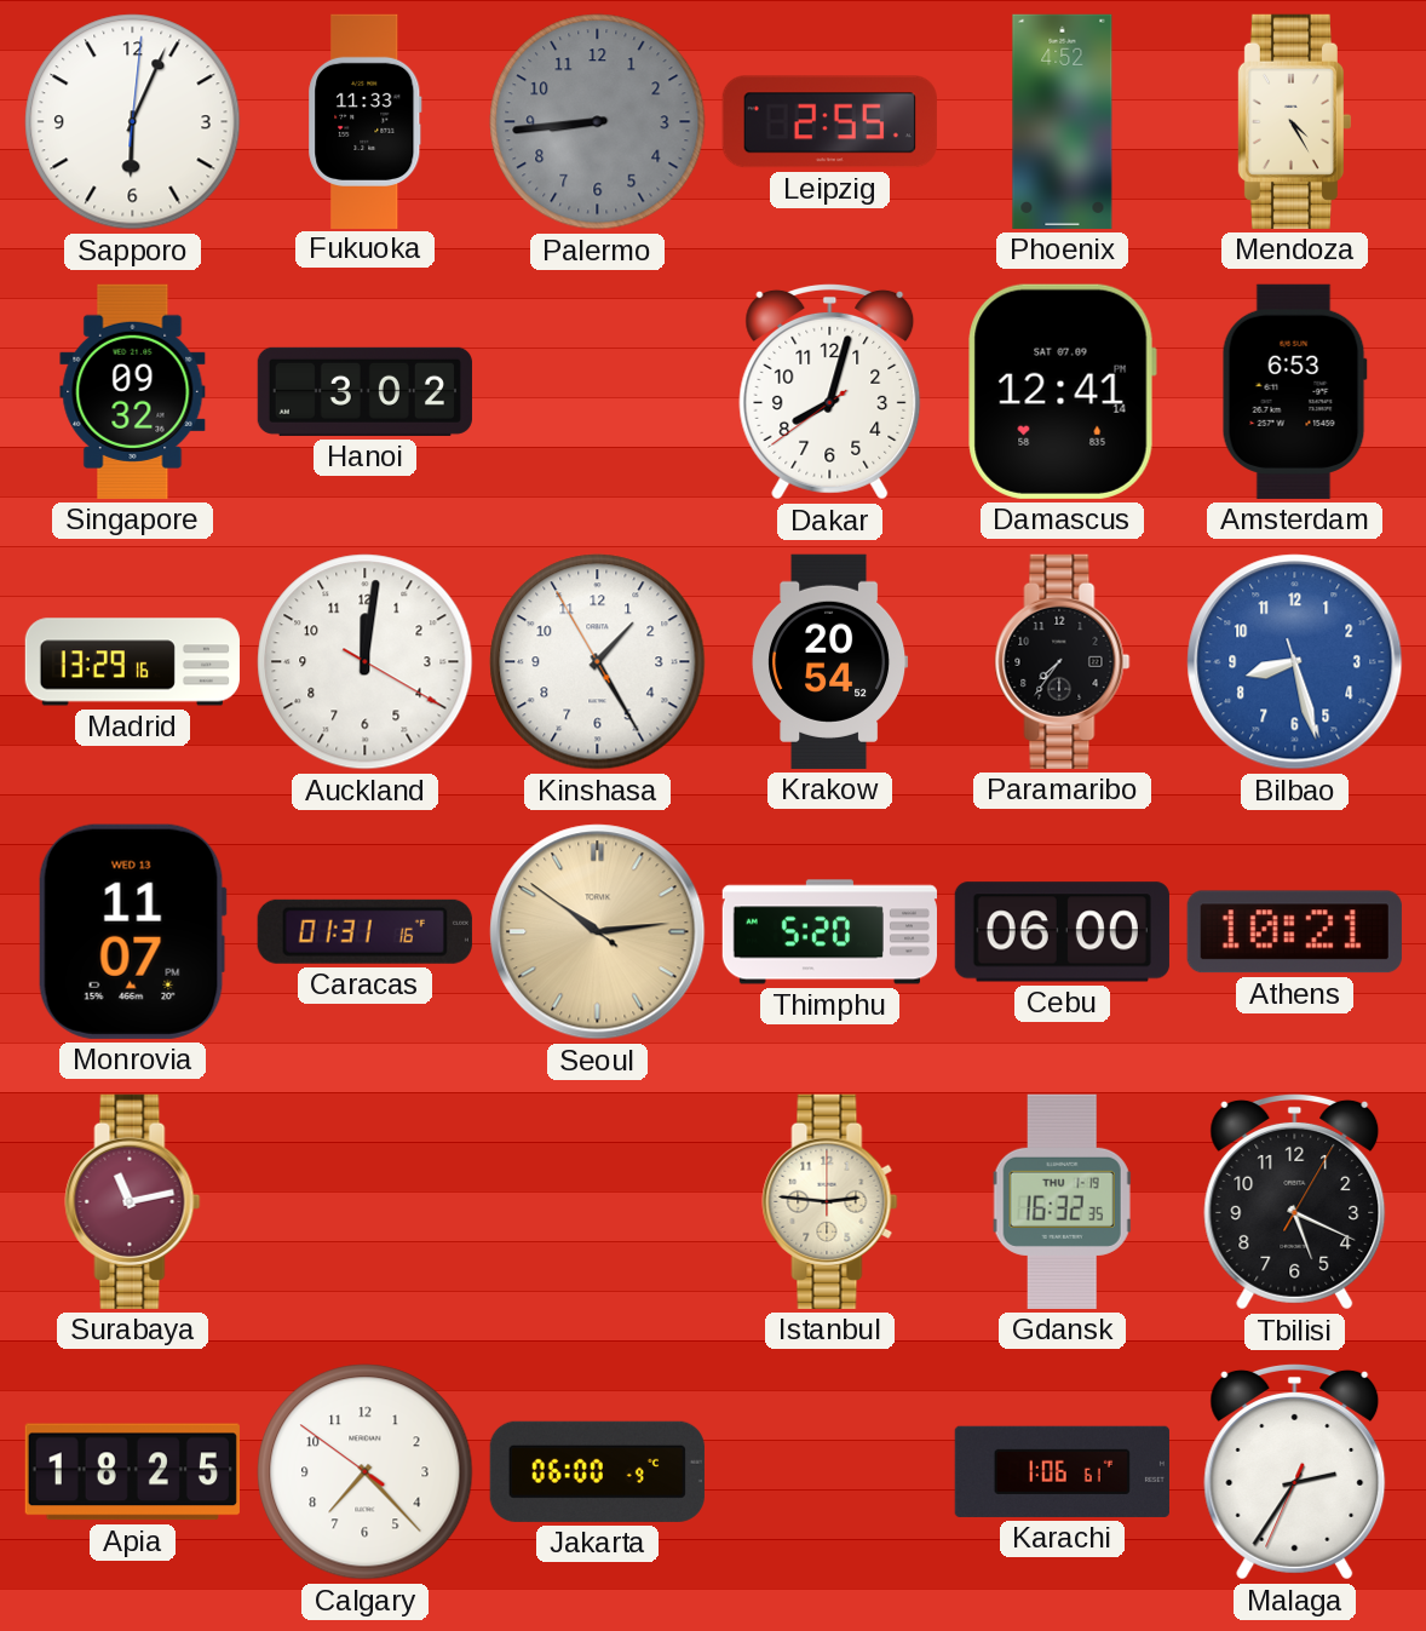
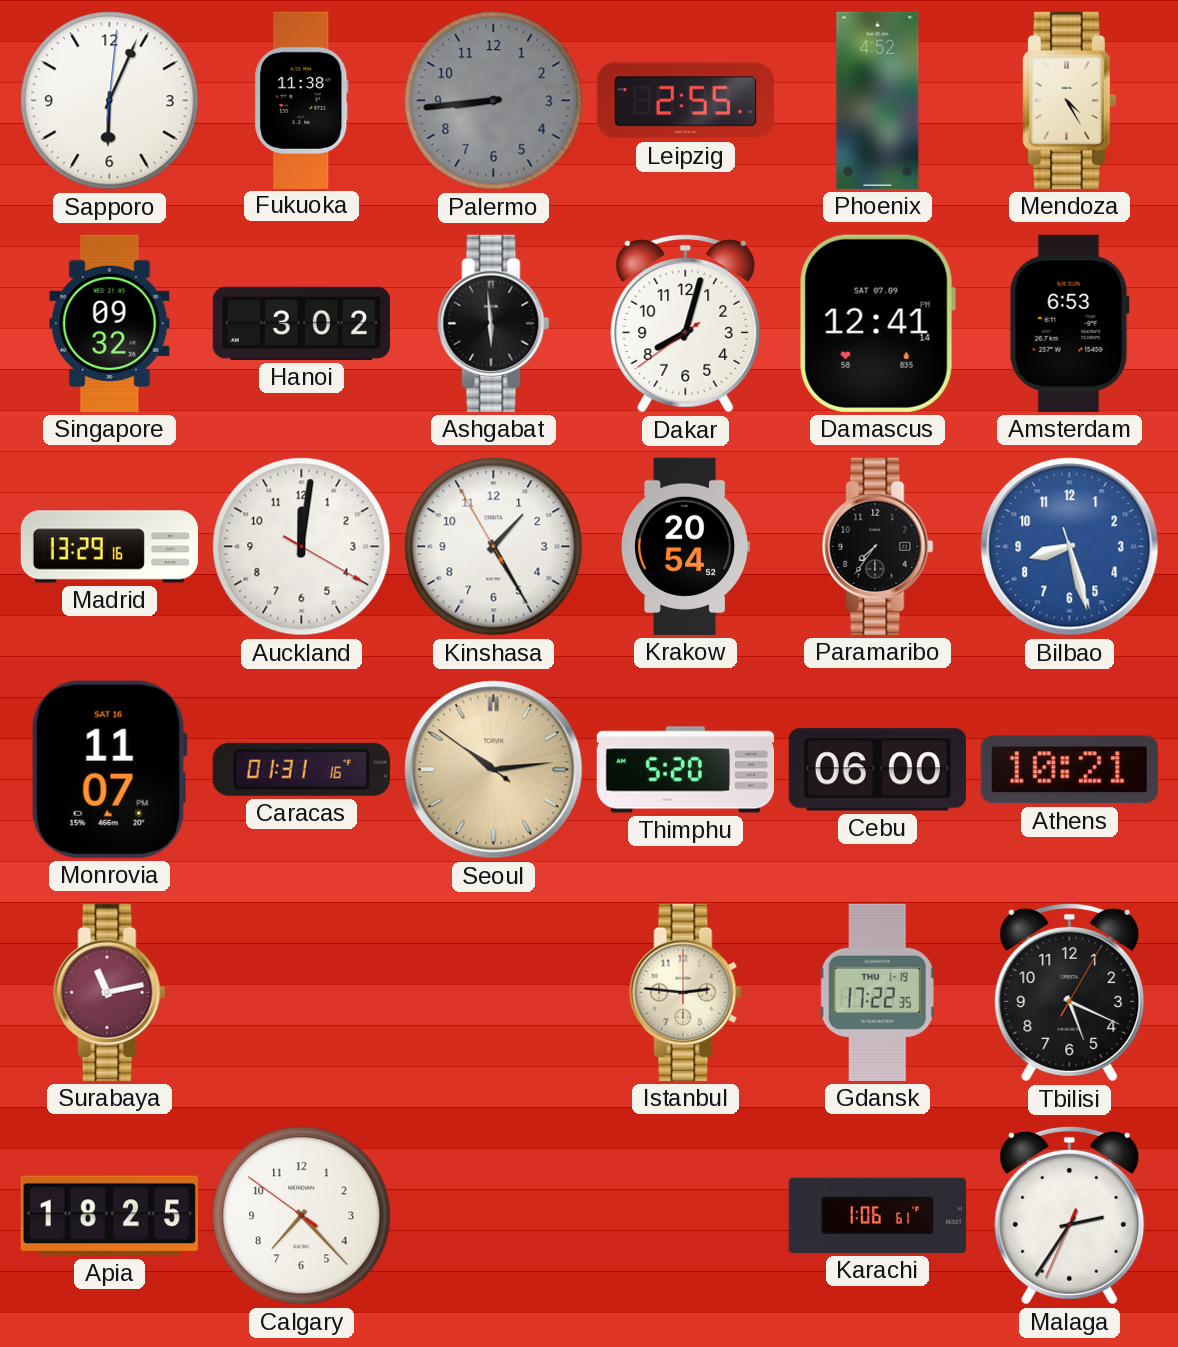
Fukuoka: 11:33 -> 11:38
Ashgabat: none -> 5:59
Monrovia date: WED 13 -> SAT 16
Gdansk: 16:32 -> 17:22
Jakarta: 06:00 -> none
